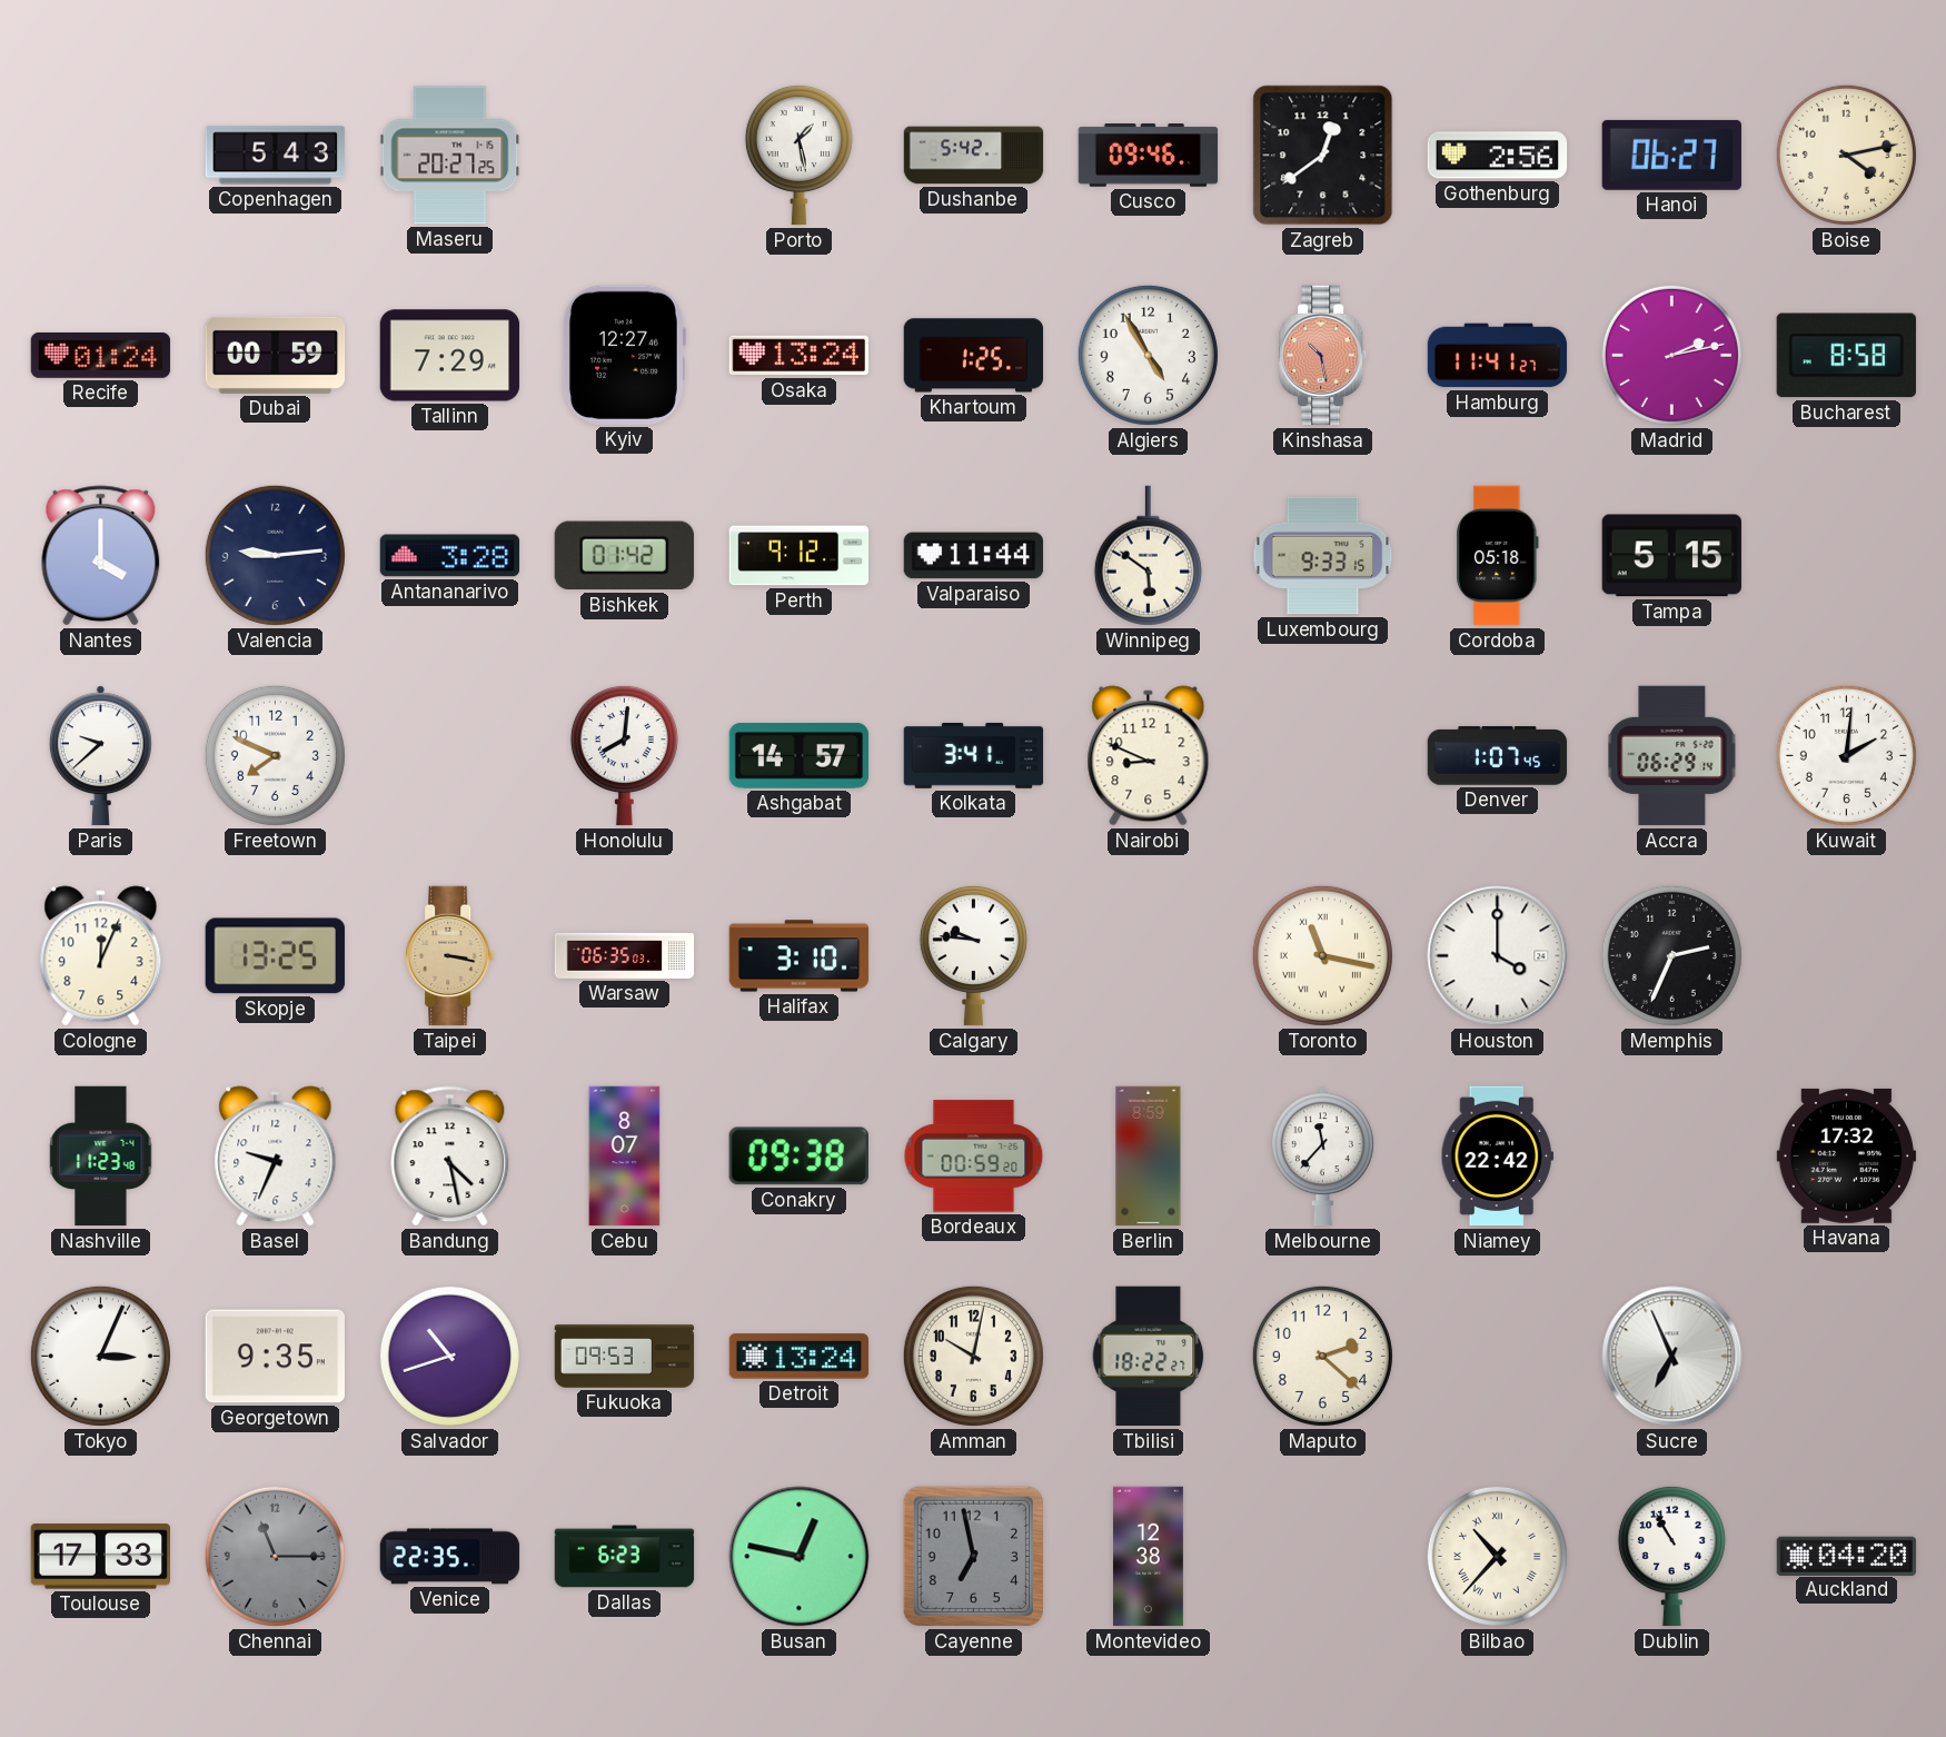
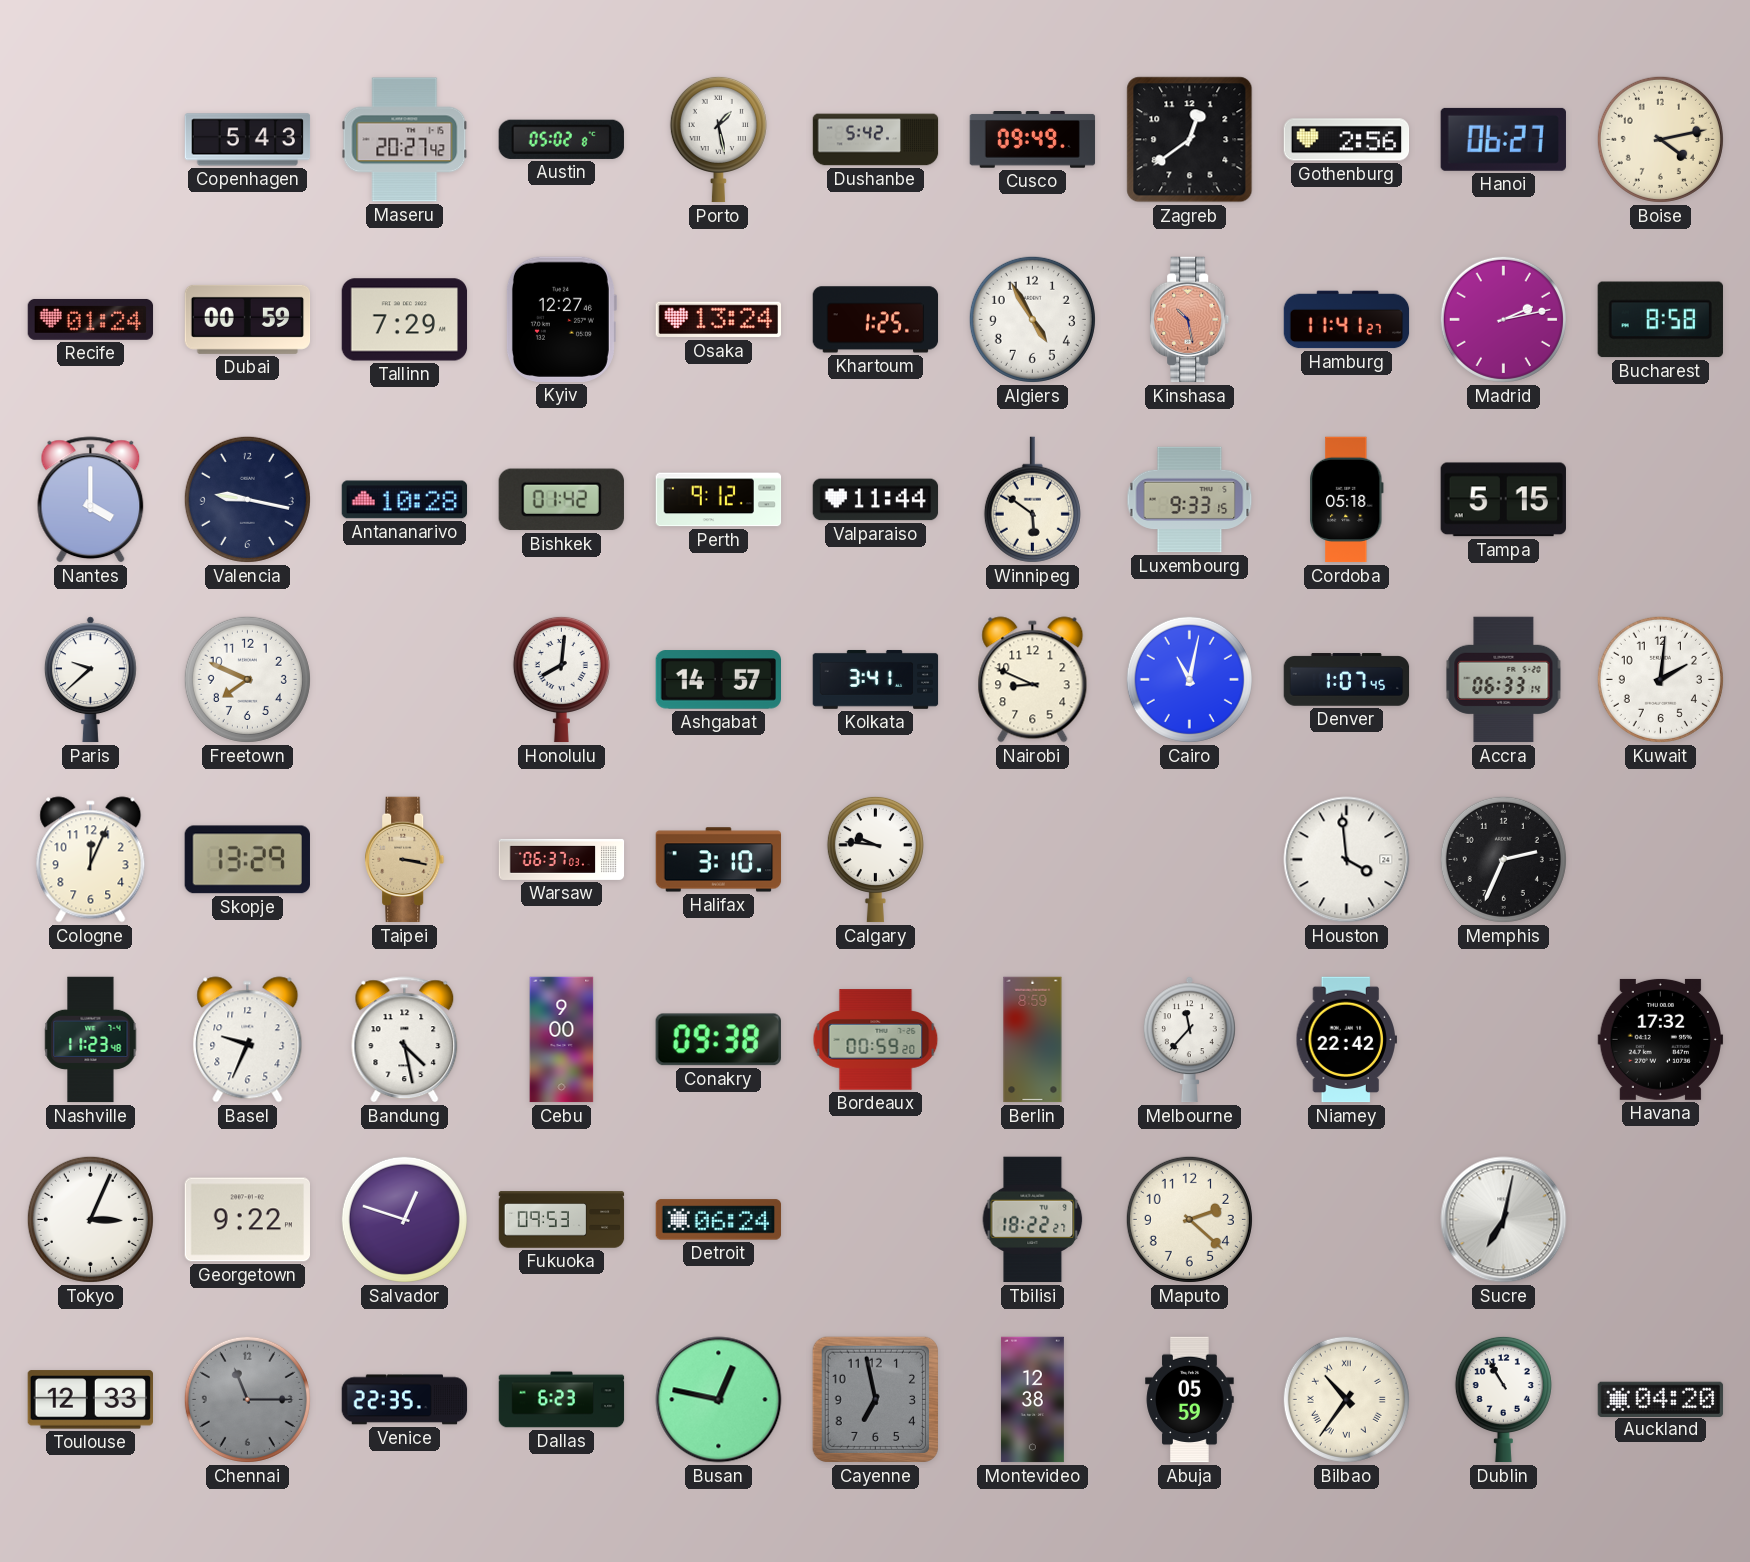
Maseru: 20:27:25 -> 20:27:42
Austin: none -> 05:02
Cusco: 09:46 -> 09:49
Valencia: 9:14 -> 9:17
Antananarivo: 3:28 -> 10:28
Cairo: none -> 11:02
Accra: 06:29 -> 06:33
Skopje: 13:25 -> 13:29
Warsaw: 06:35 -> 06:37
Toronto: 11:17 -> none
Houston: 4:00 -> 3:59
Cebu: 8:07 -> 9:00
Georgetown: 9:35 -> 9:22
Salvador: 10:42 -> 12:48
Detroit: 13:24 -> 06:24
Amman: 10:02 -> none
Sucre: 6:56 -> 7:02
Toulouse: 17:33 -> 12:33
Abuja: none -> 05:59
Bilbao: 10:37 -> 10:36
